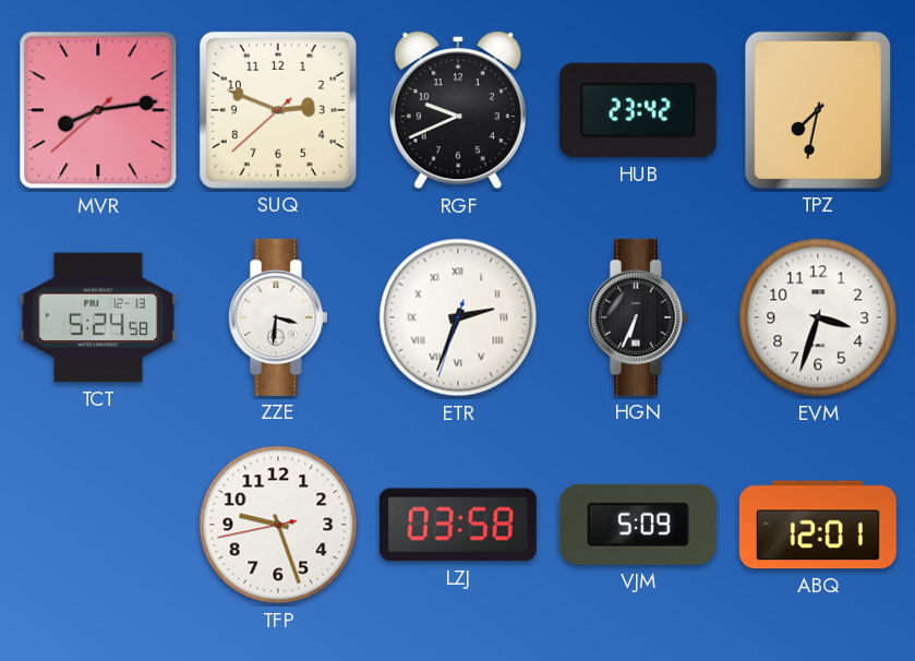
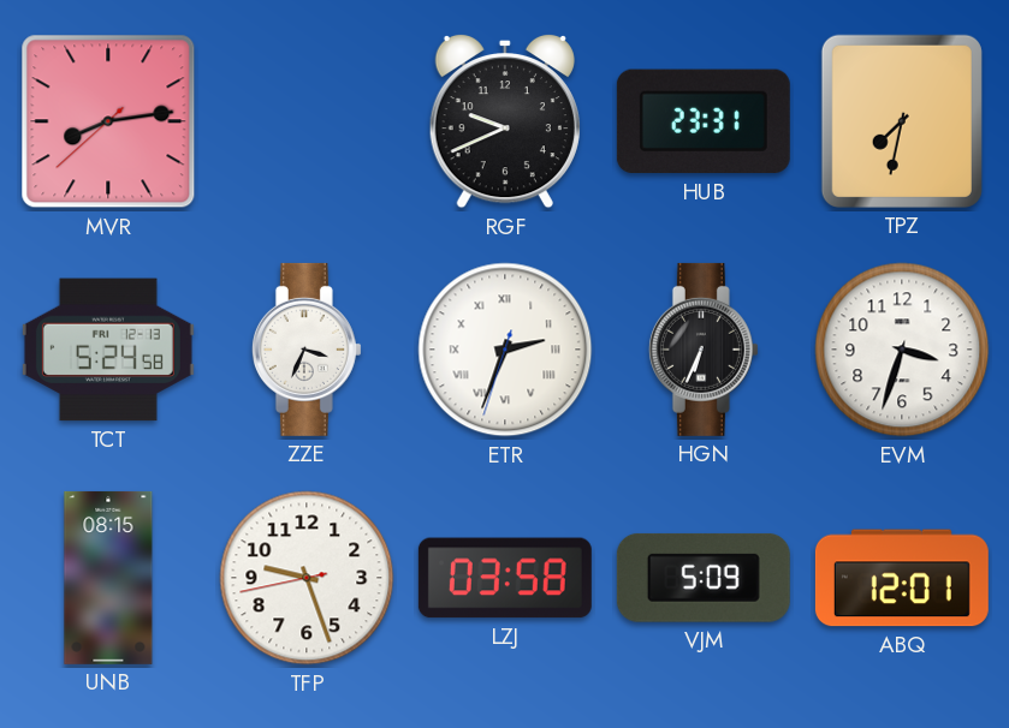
SUQ: 2:48 -> none
HUB: 23:42 -> 23:31
ZZE: 3:31 -> 3:34
UNB: none -> 08:15
